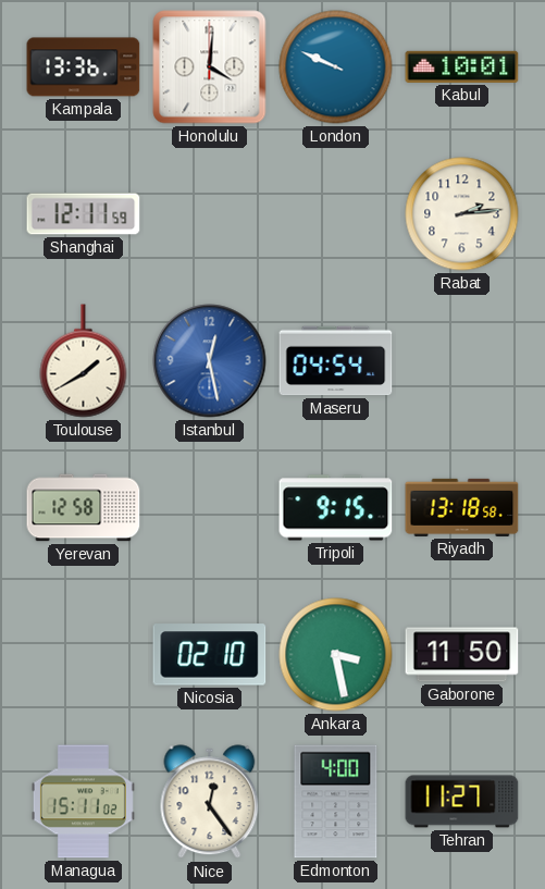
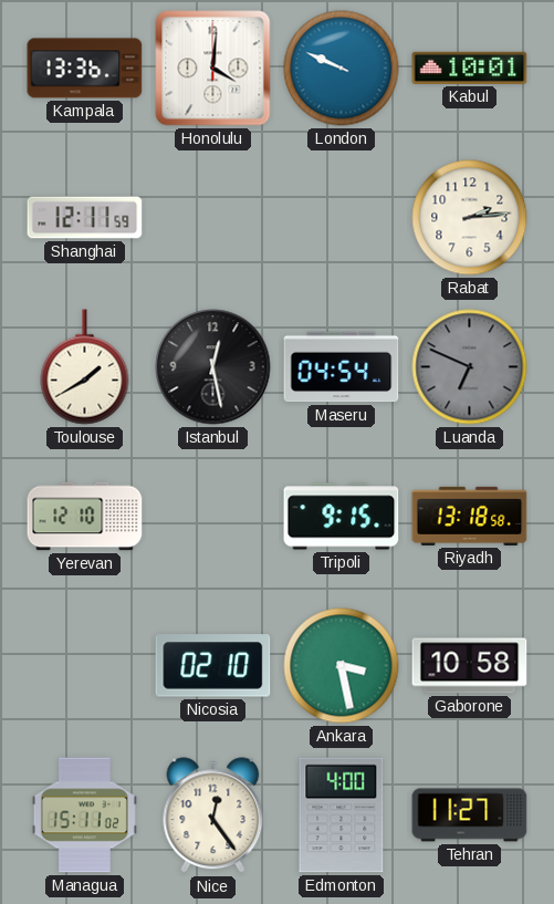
Istanbul dial: blue -> black
Luanda: none -> 6:49
Yerevan: 12:58 -> 12:10
Gaborone: 11:50 -> 10:58
